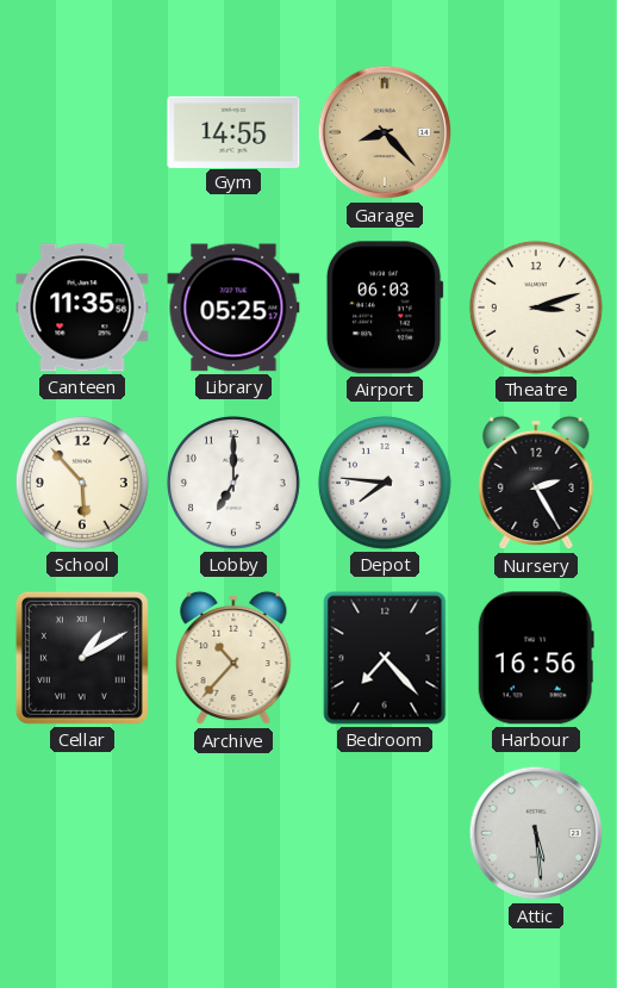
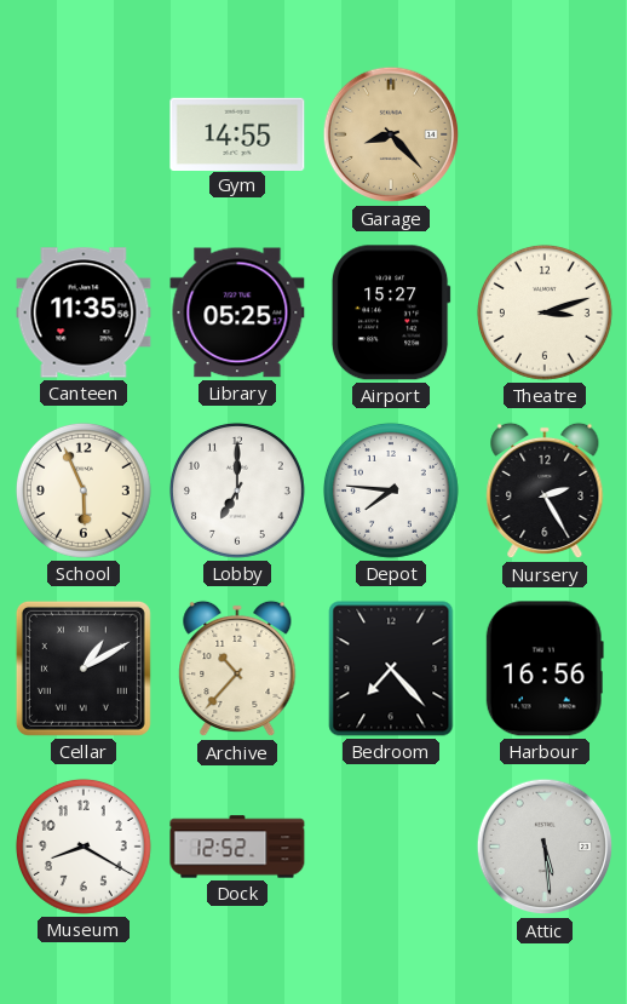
Airport: 06:03 -> 15:27
School: 5:53 -> 5:56
Museum: none -> 8:20
Dock: none -> 12:52
